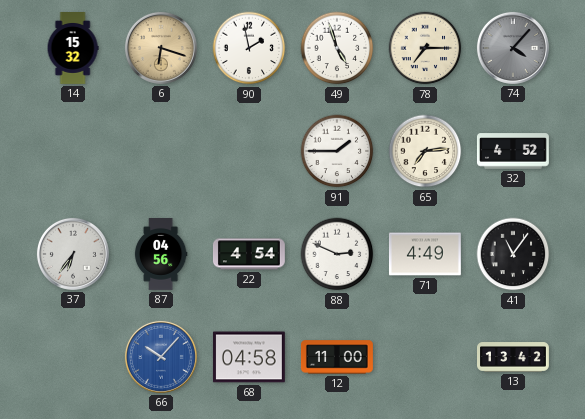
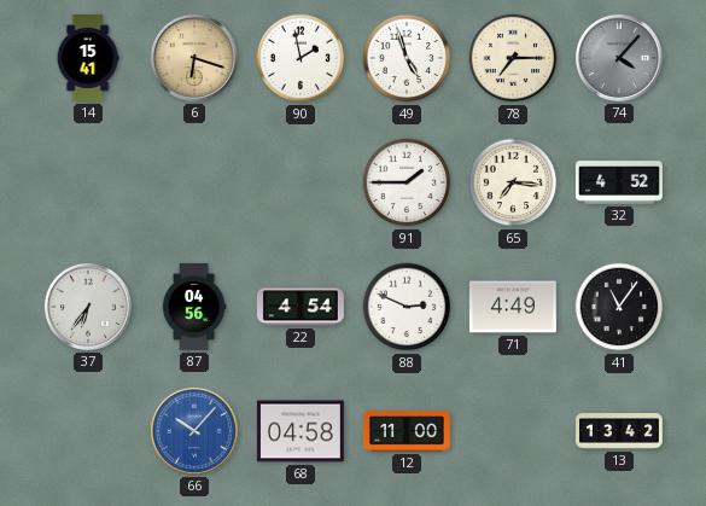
14: 15:32 -> 15:41
65: 7:14 -> 7:16
